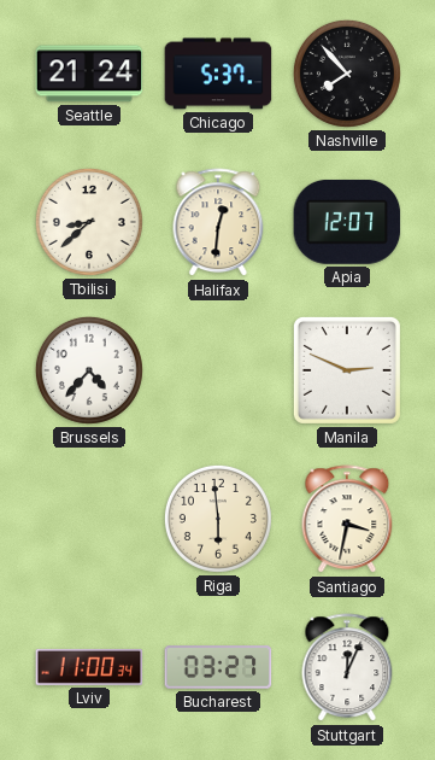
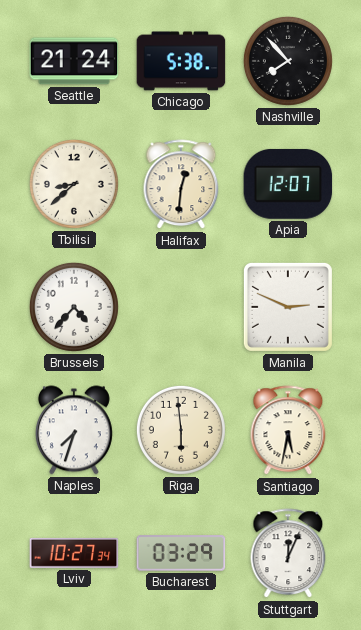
Chicago: 5:37 -> 5:38
Naples: none -> 7:33
Santiago: 3:32 -> 5:32
Lviv: 11:00 -> 10:27
Bucharest: 03:27 -> 03:29
